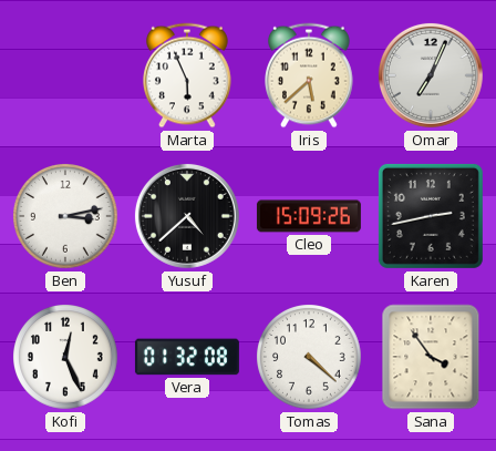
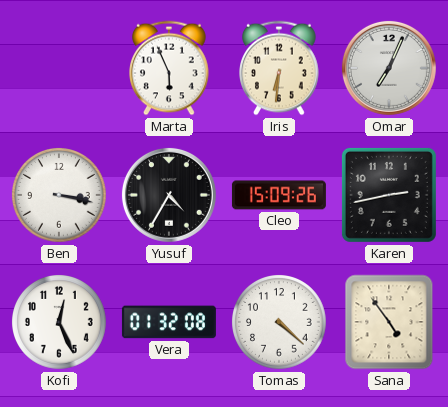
Iris: 5:38 -> 6:31
Ben: 3:13 -> 3:17
Yusuf: 4:38 -> 4:35
Sana: 3:54 -> 4:54
